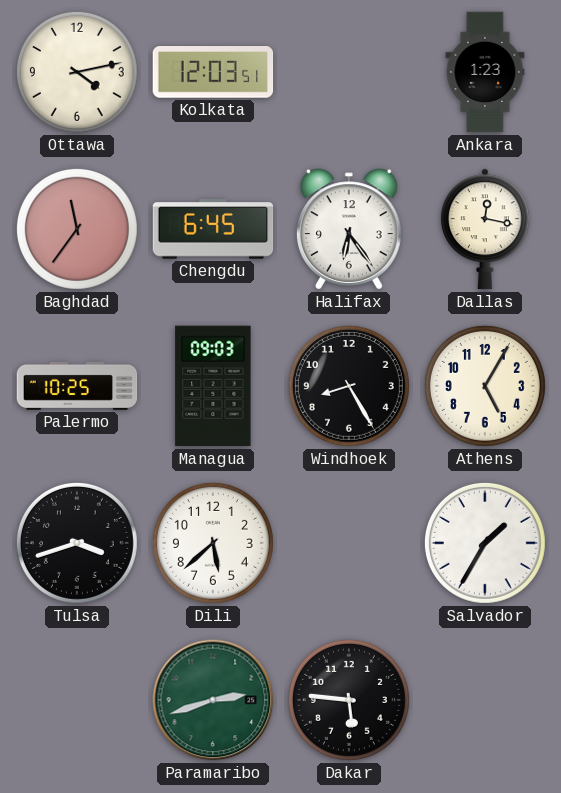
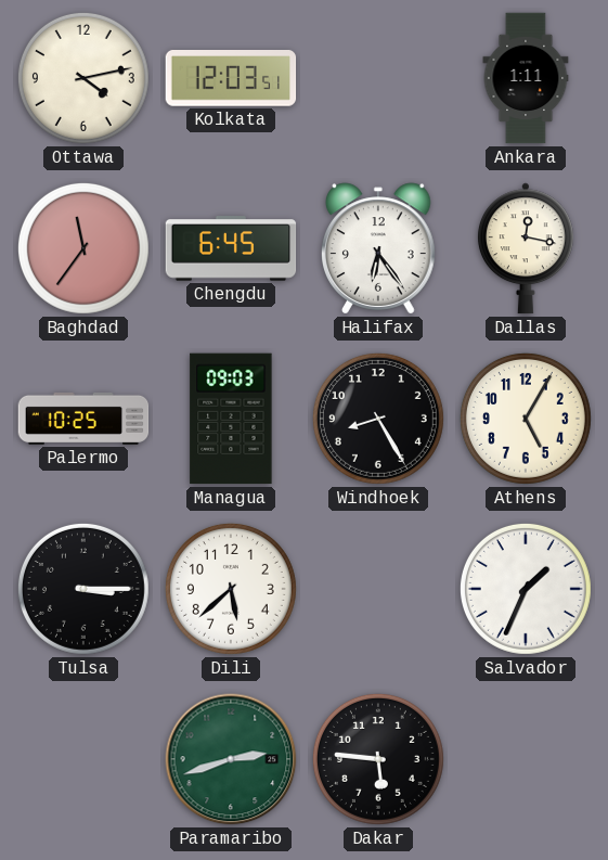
Ankara: 1:23 -> 1:11
Tulsa: 3:42 -> 3:15
Salvador: 1:35 -> 1:34
